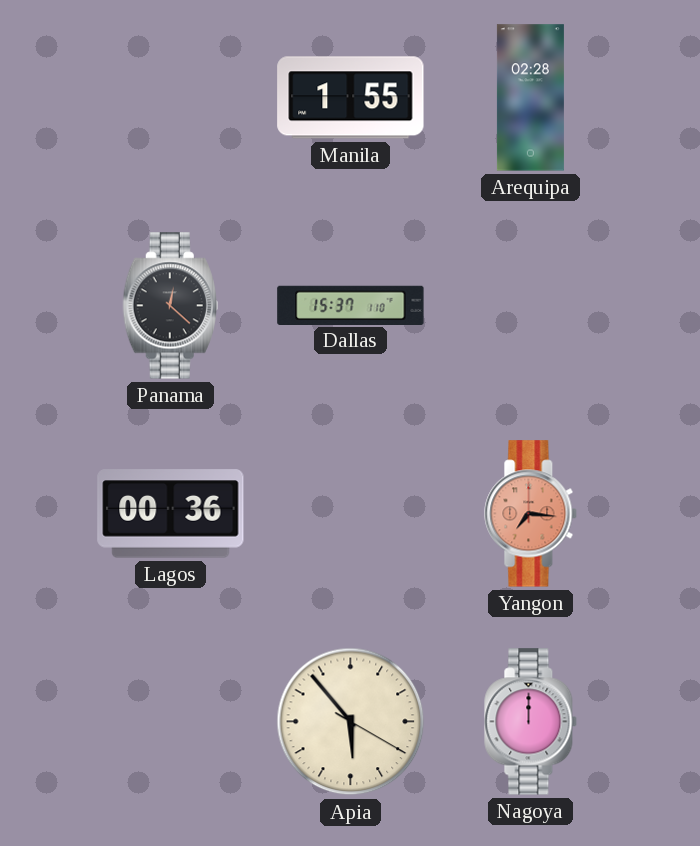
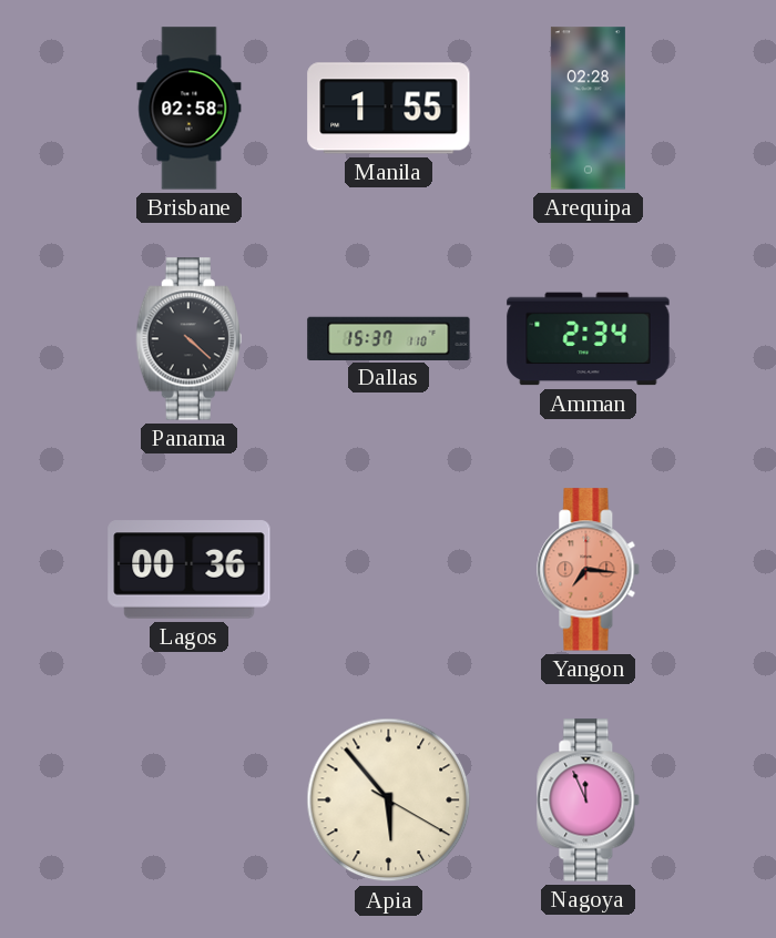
Brisbane: none -> 02:58
Panama: 12:22 -> 4:22
Amman: none -> 2:34
Nagoya: 12:00 -> 11:56
